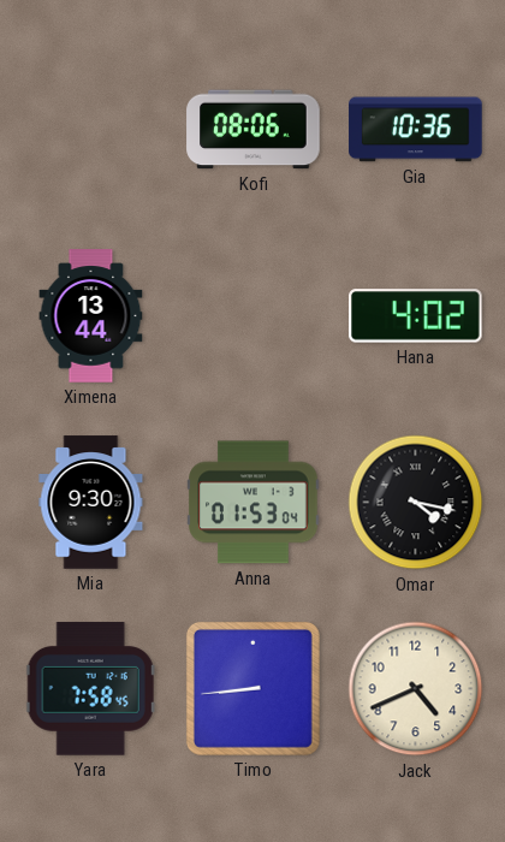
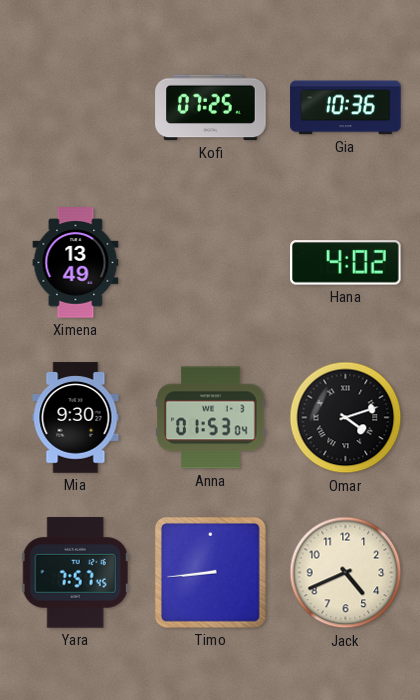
Kofi: 08:06 -> 07:25
Ximena: 13:44 -> 13:49
Omar: 4:17 -> 4:12
Yara: 7:58 -> 7:57
